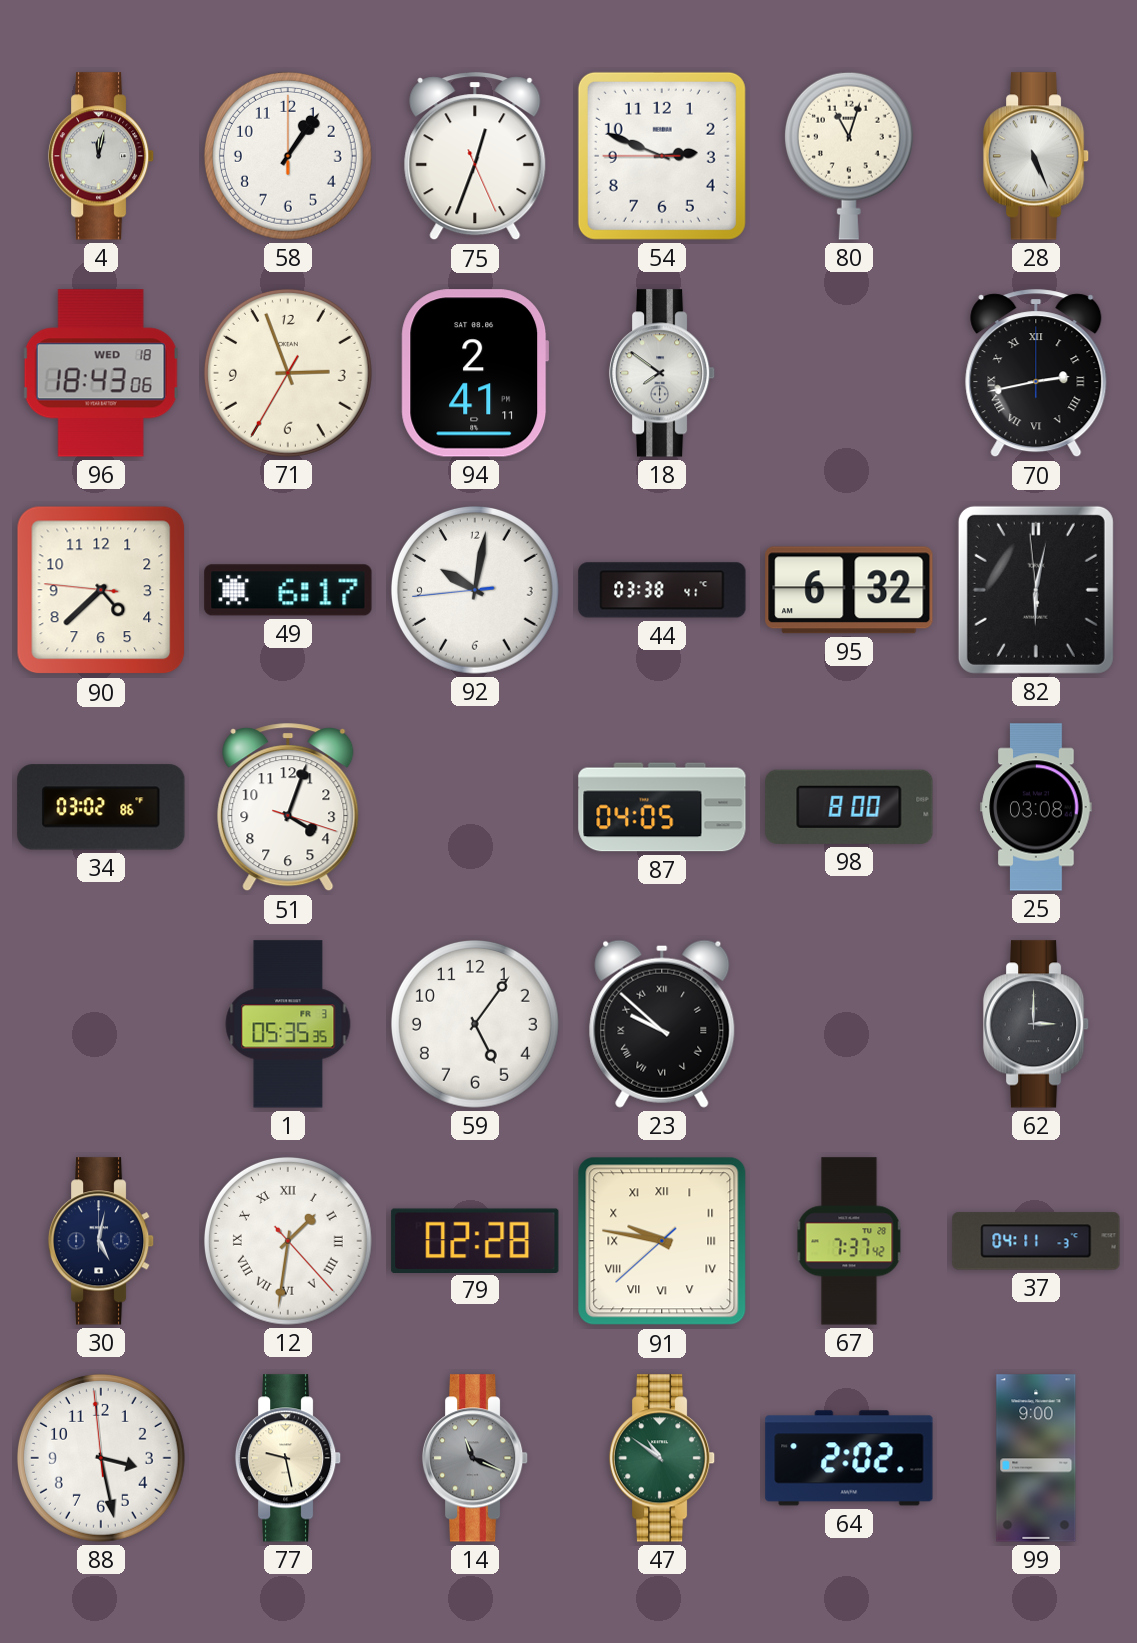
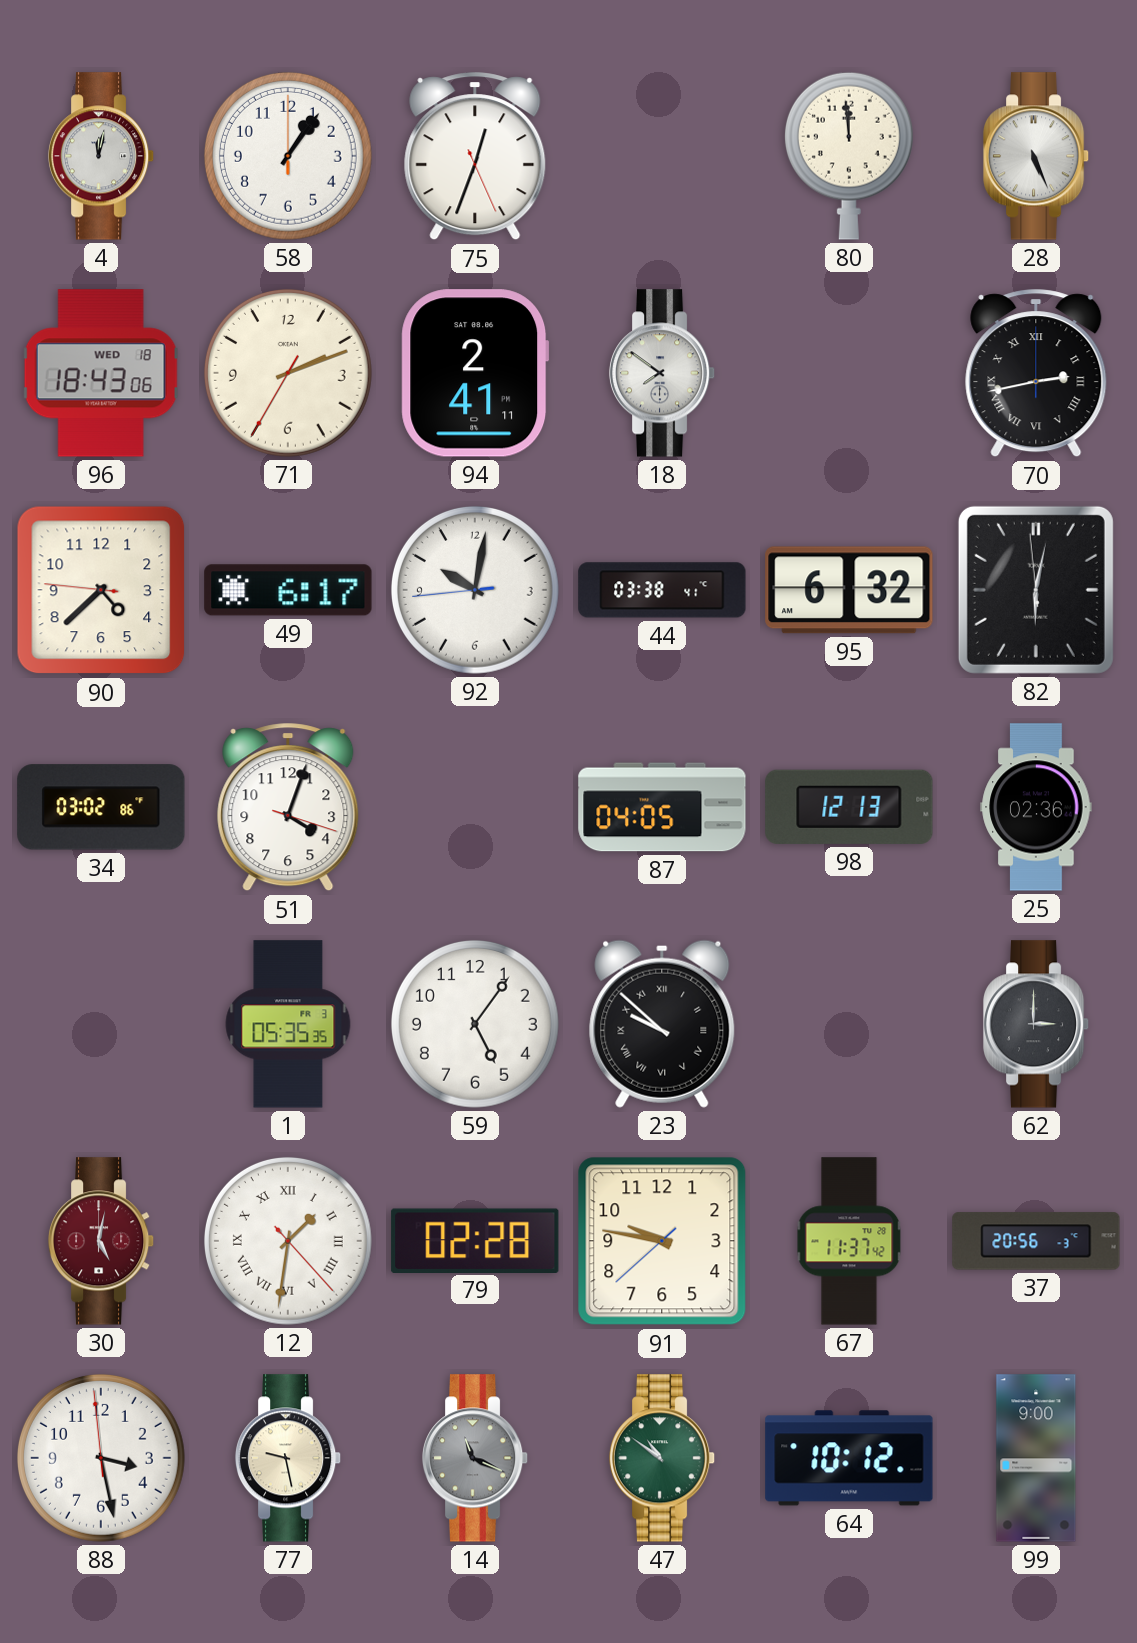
54: 2:48 -> none
80: 11:03 -> 11:59
71: 2:56 -> 2:11
98: 8:00 -> 12:13
25: 03:08 -> 02:36
30 dial: navy -> burgundy
91 numerals: Roman -> Arabic
67: 7:37 -> 11:37
37: 04:11 -> 20:56
64: 2:02 -> 10:12
